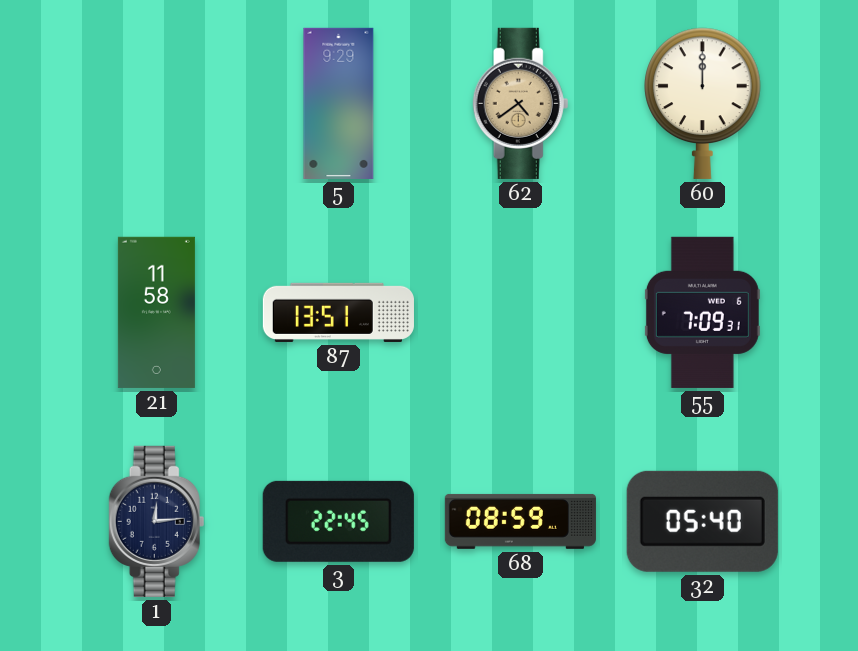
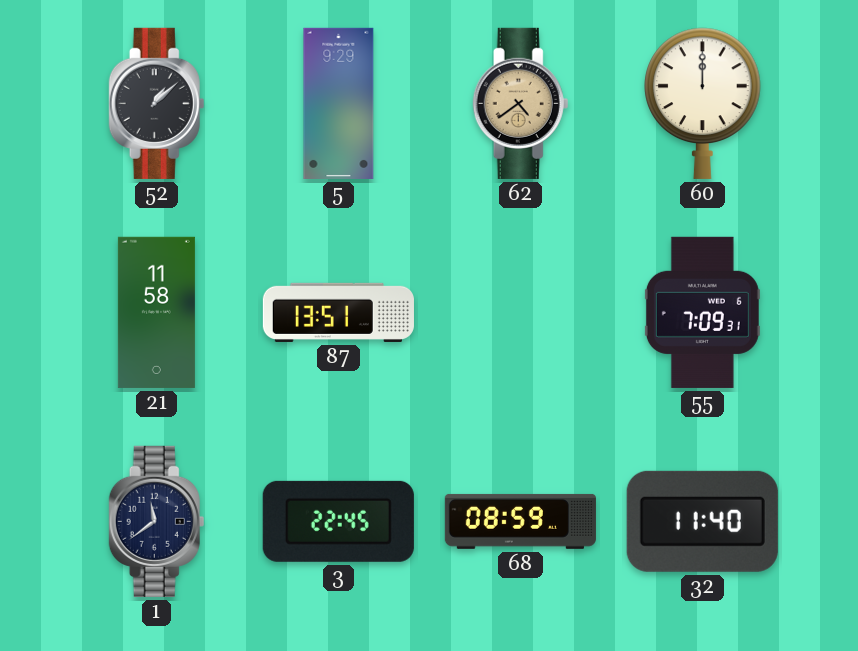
52: none -> 1:08
1: 12:14 -> 11:39
32: 05:40 -> 11:40
